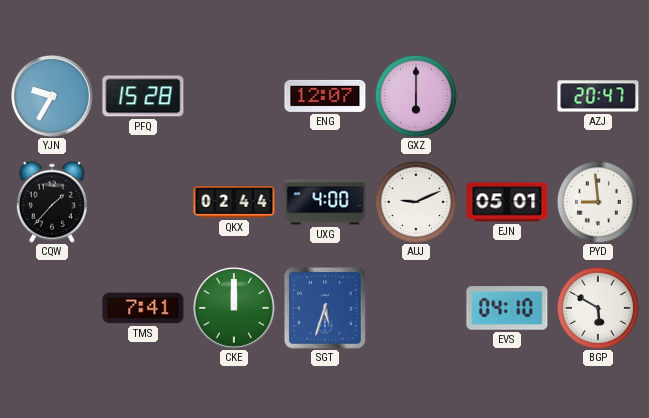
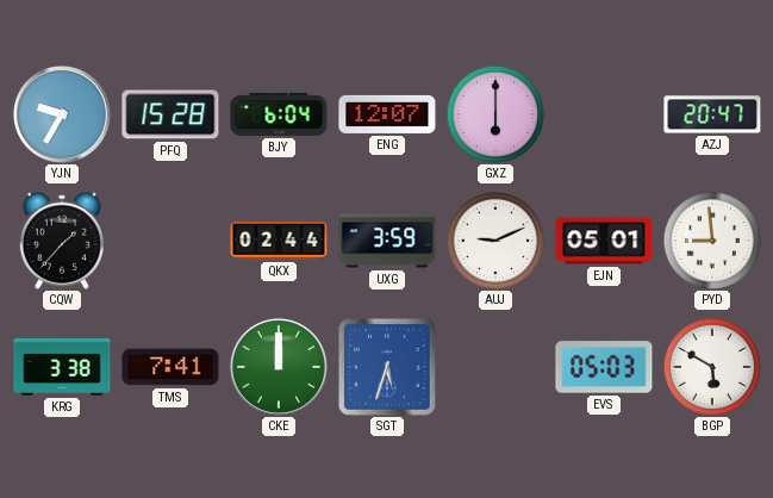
BJY: none -> 6:04
UXG: 4:00 -> 3:59
KRG: none -> 3:38
EVS: 04:10 -> 05:03
